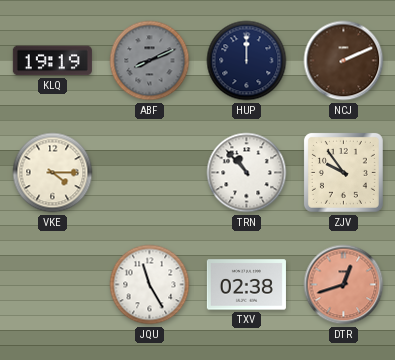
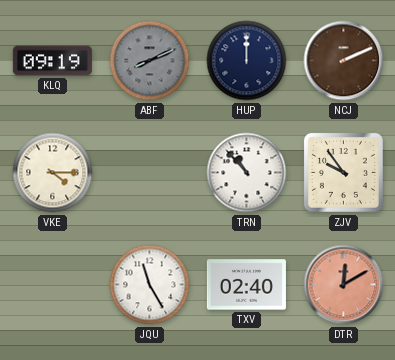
KLQ: 19:19 -> 09:19
TXV: 02:38 -> 02:40
DTR: 12:42 -> 12:10
